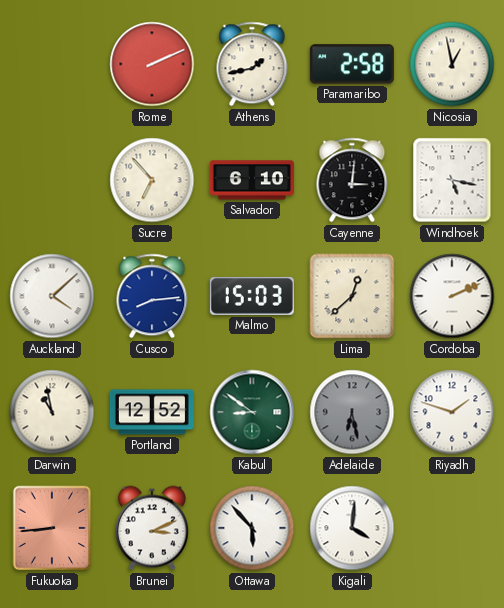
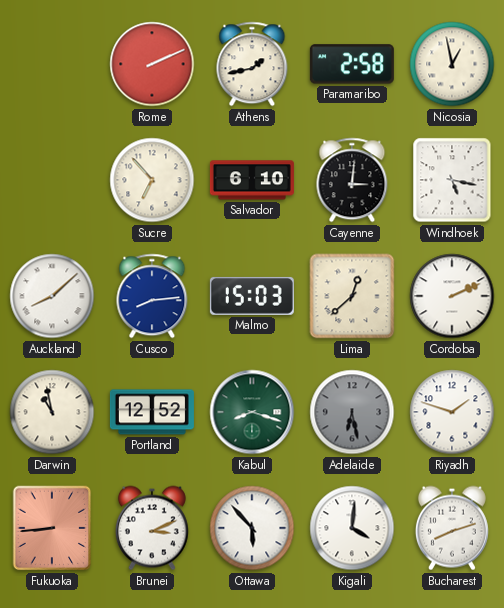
Auckland: 4:08 -> 8:08
Kabul: 8:51 -> 8:18
Bucharest: none -> 8:12
